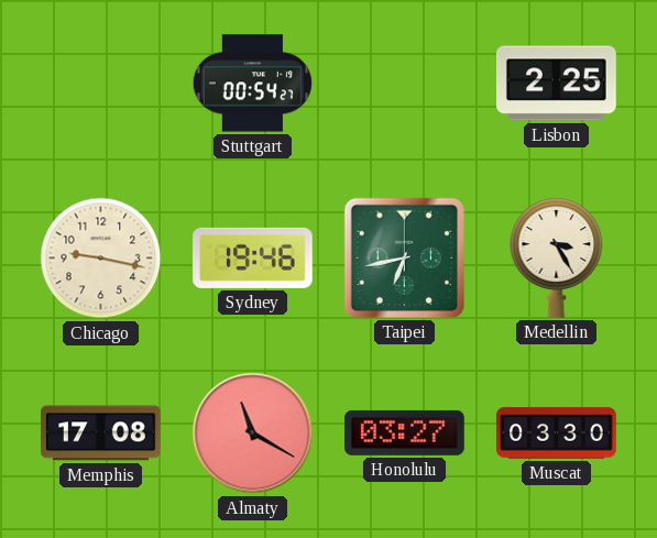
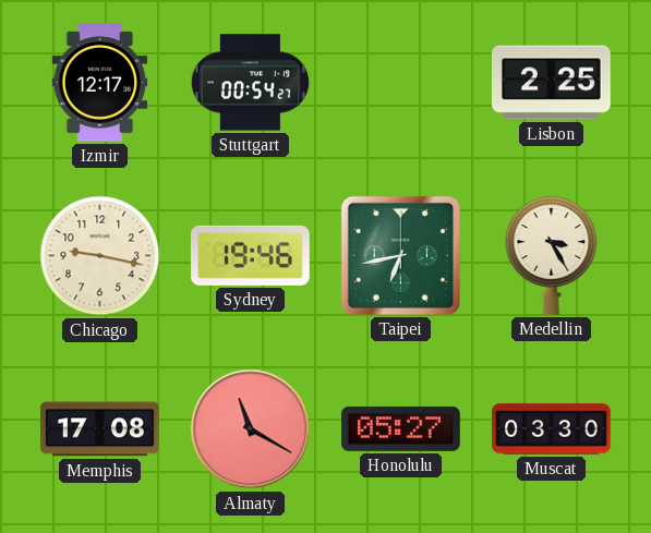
Izmir: none -> 12:17
Honolulu: 03:27 -> 05:27
